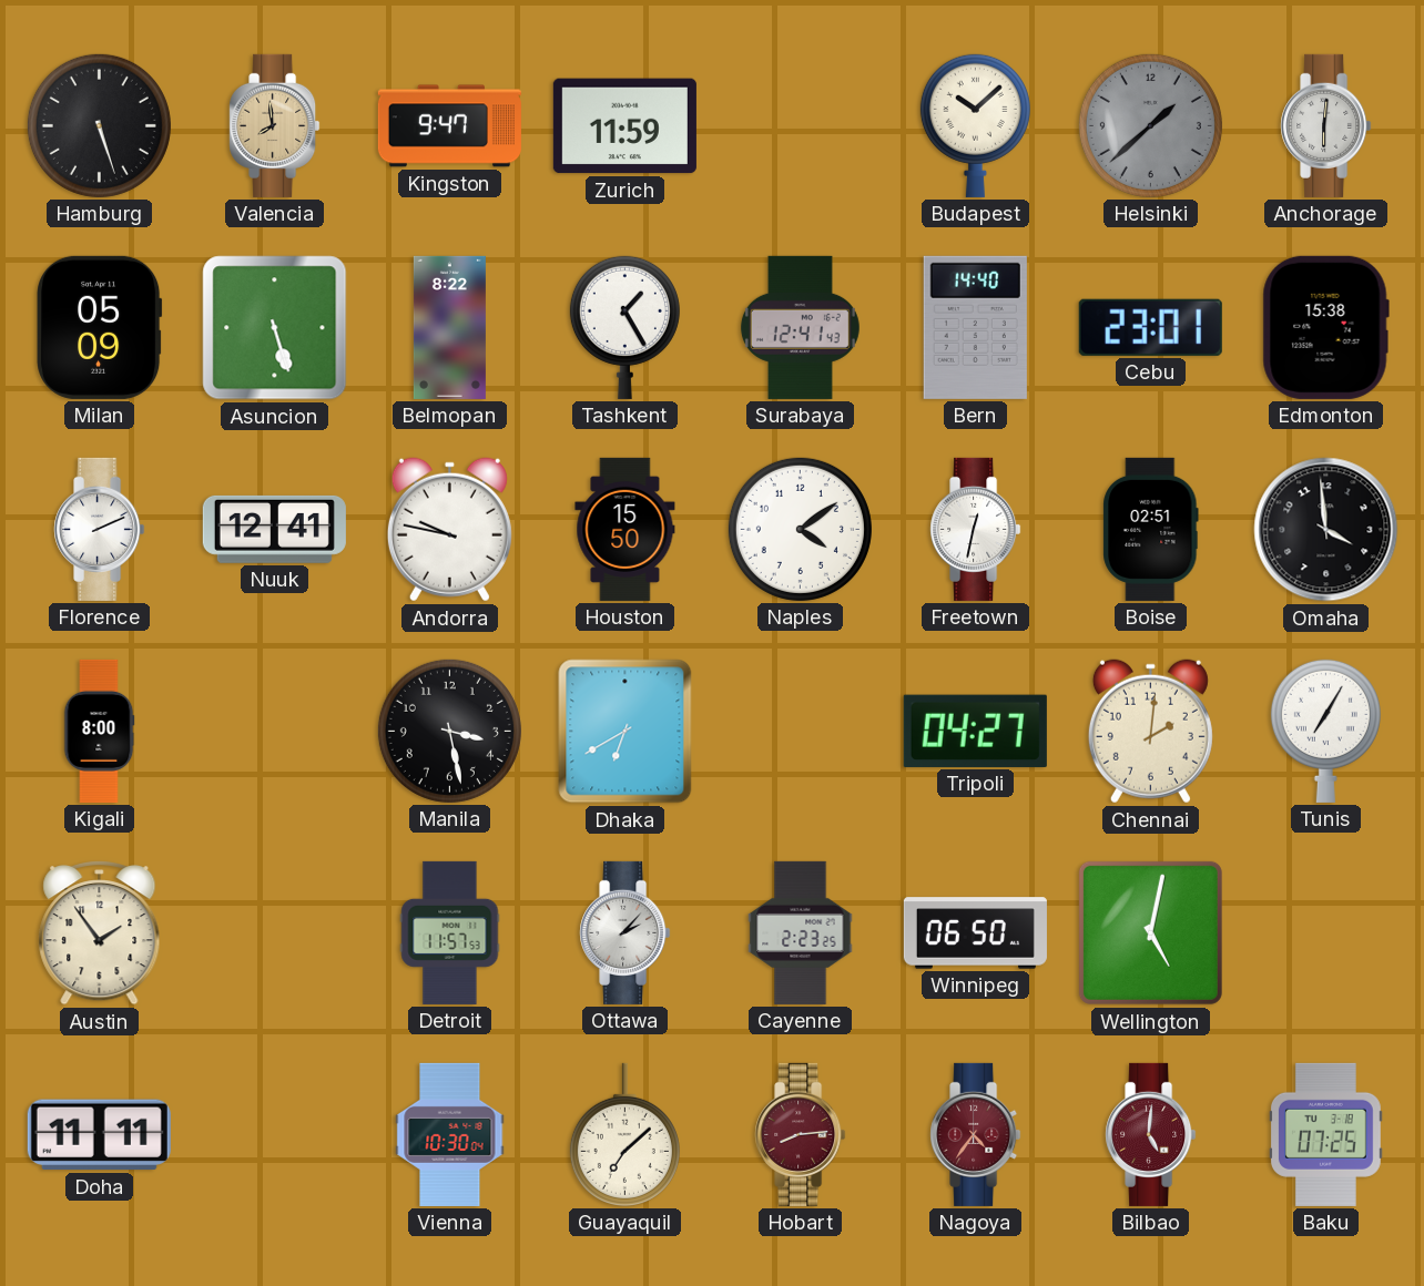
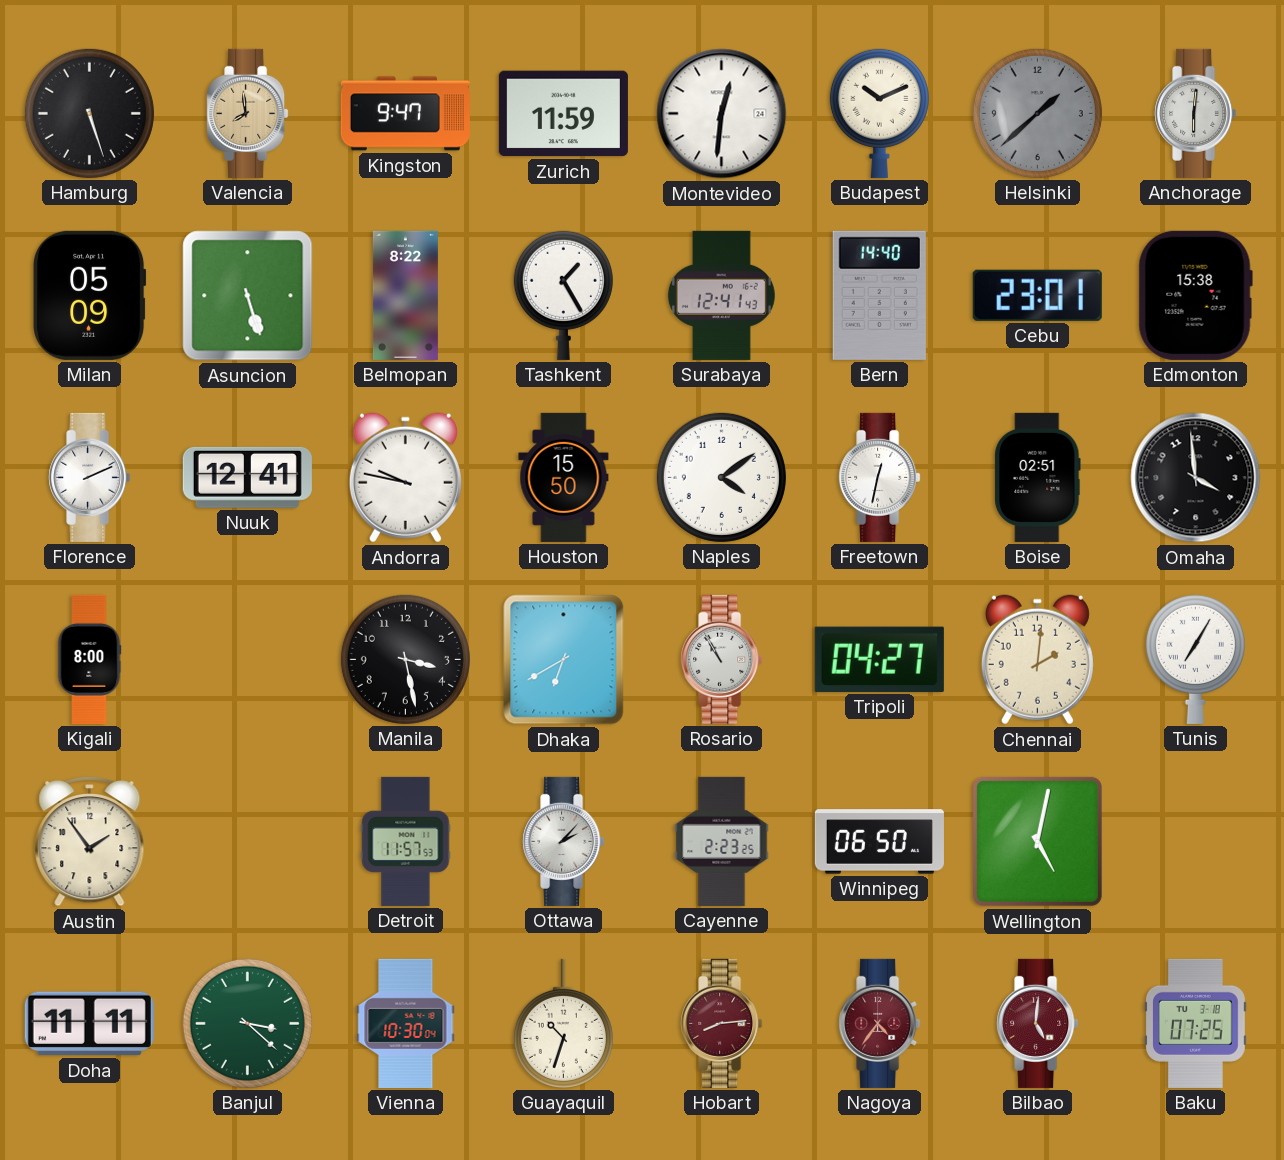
Montevideo: none -> 12:31
Budapest: 10:08 -> 10:11
Rosario: none -> 10:55
Banjul: none -> 3:22
Guayaquil: 7:08 -> 10:33
